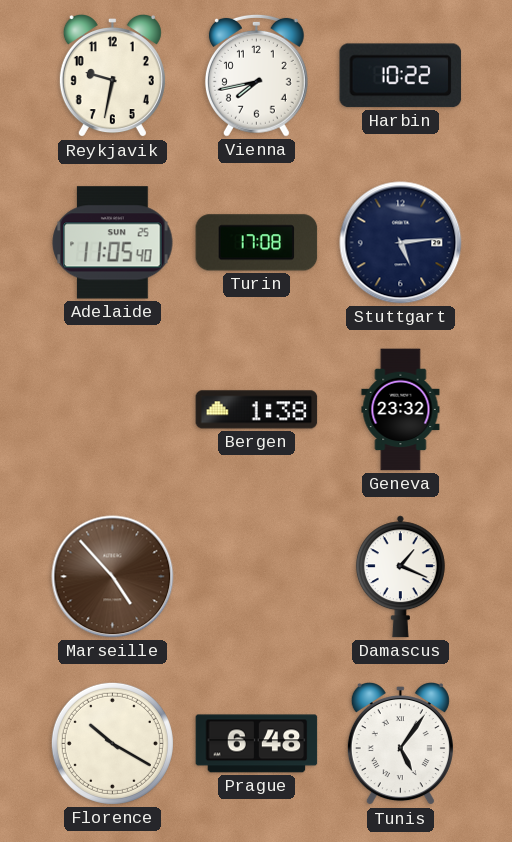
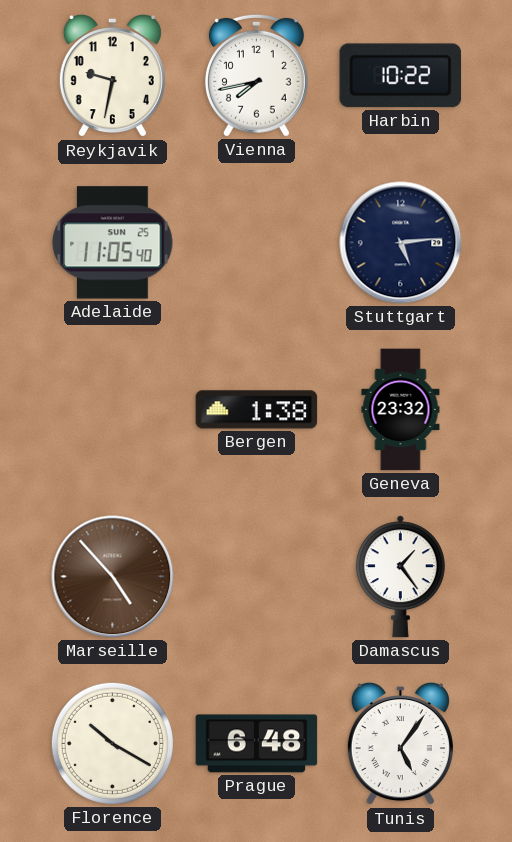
Turin: 17:08 -> none
Damascus: 1:19 -> 1:24
